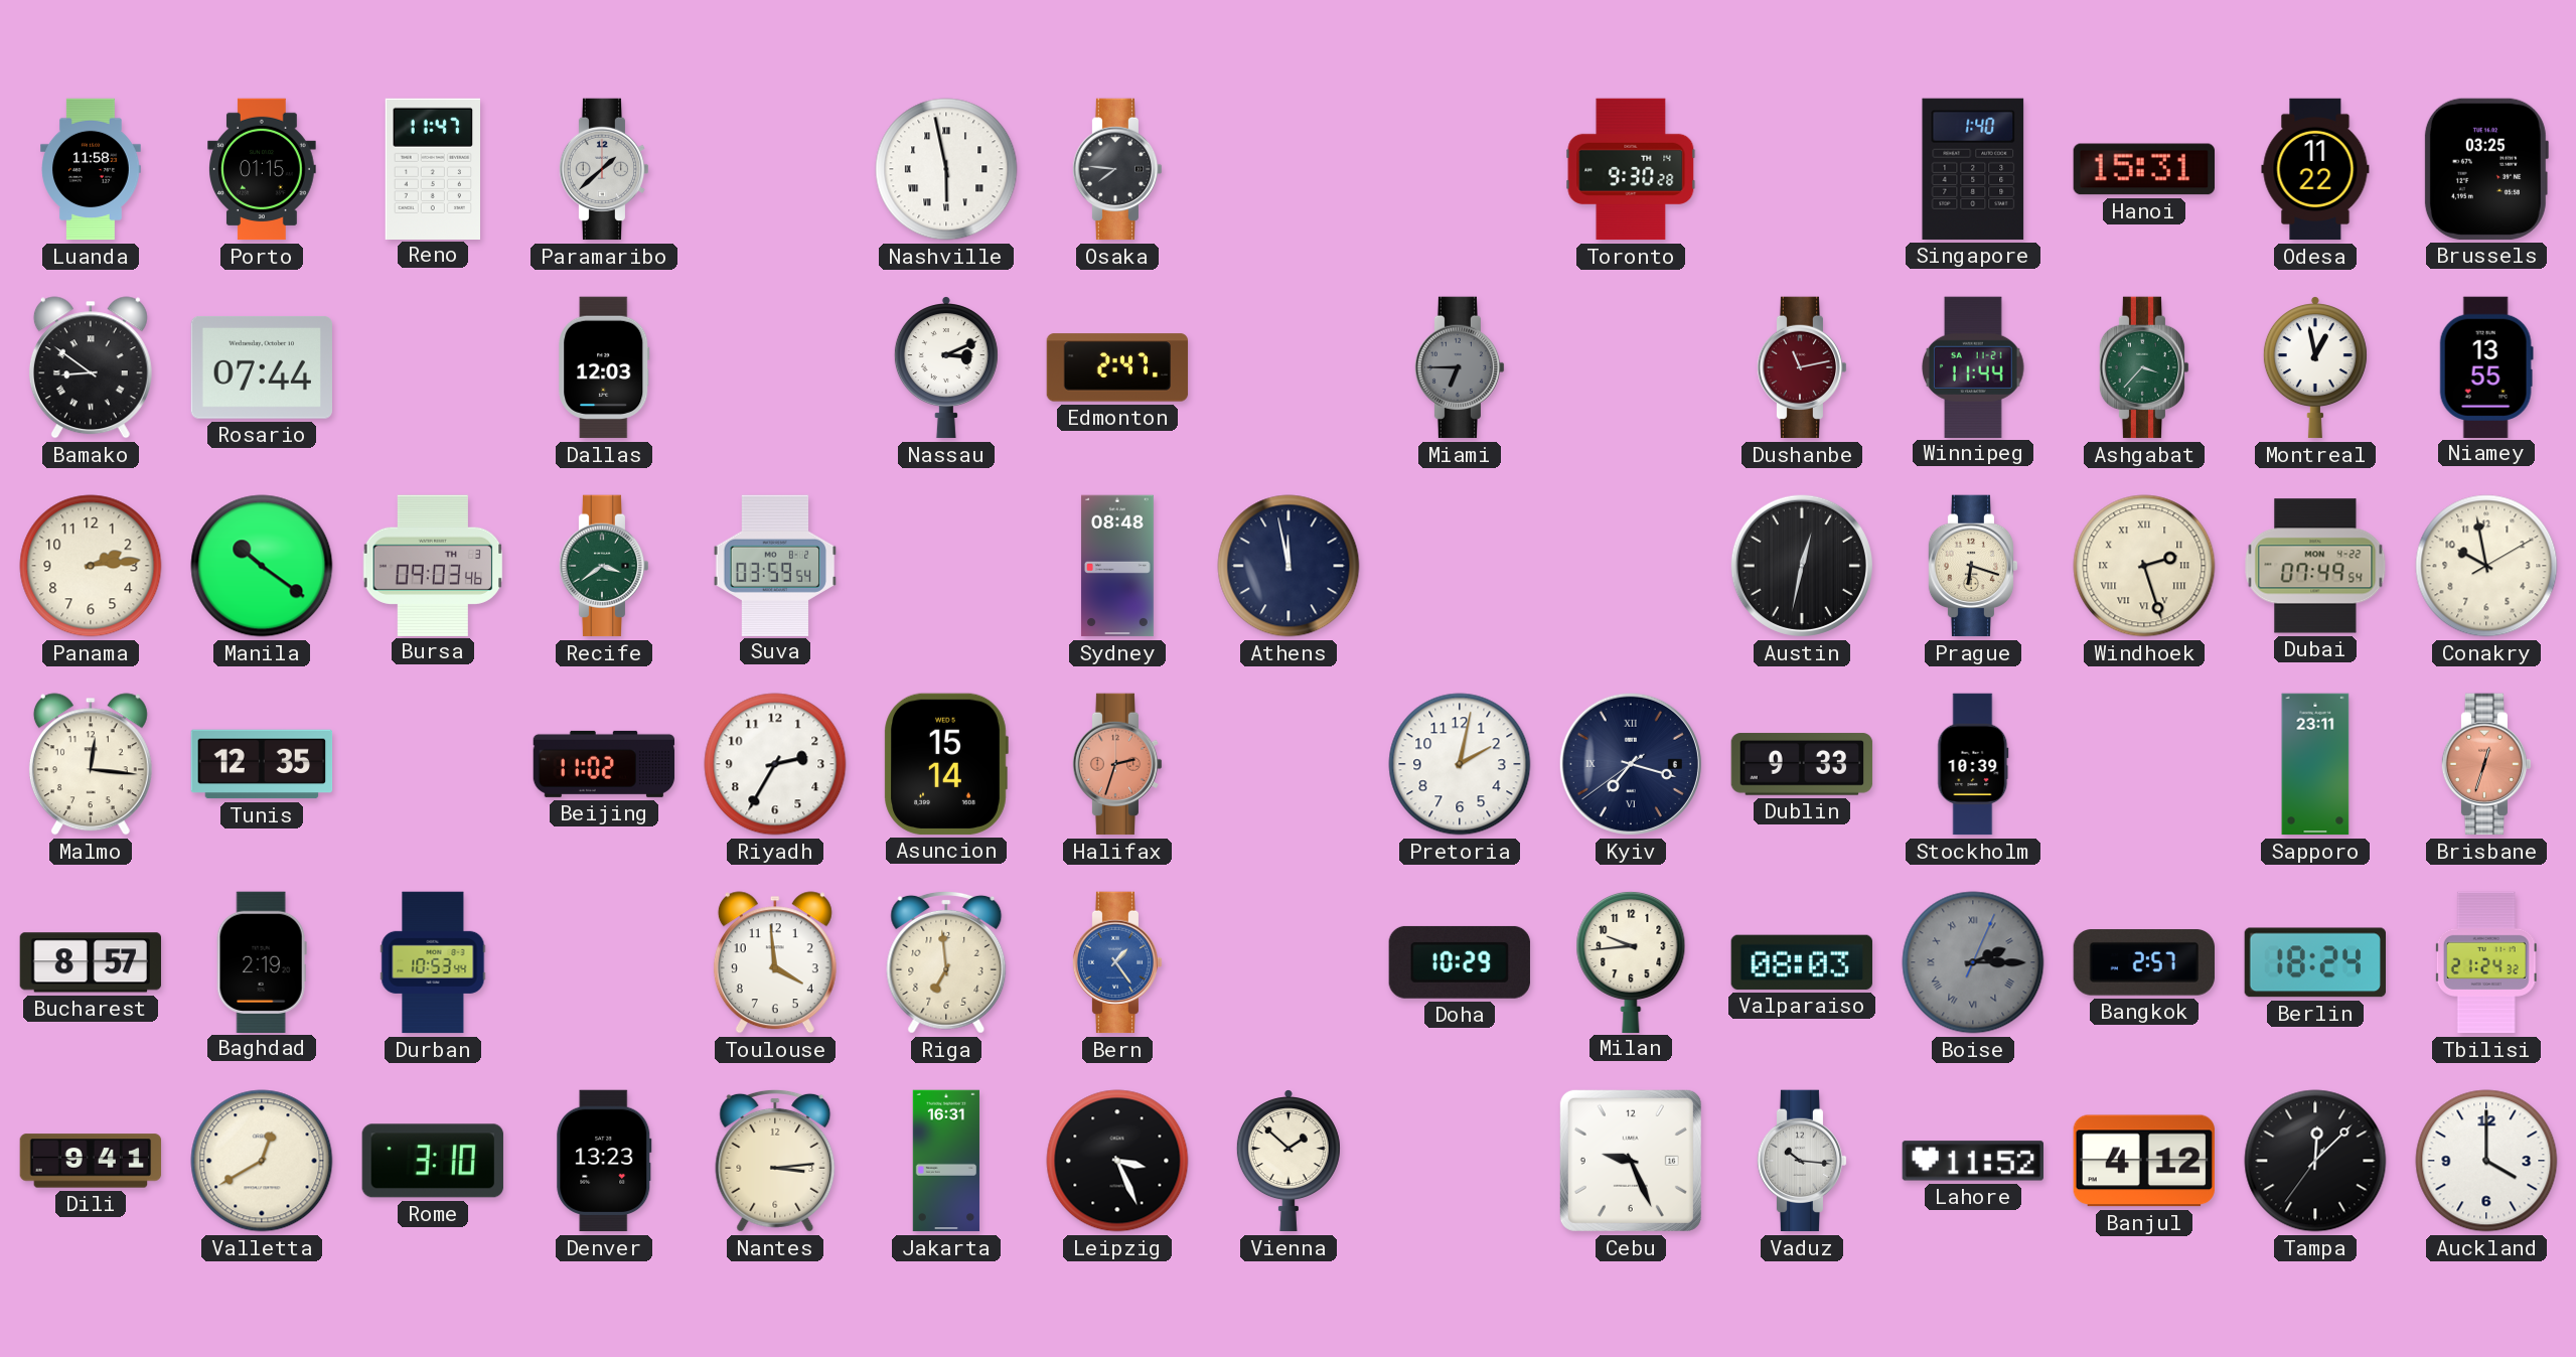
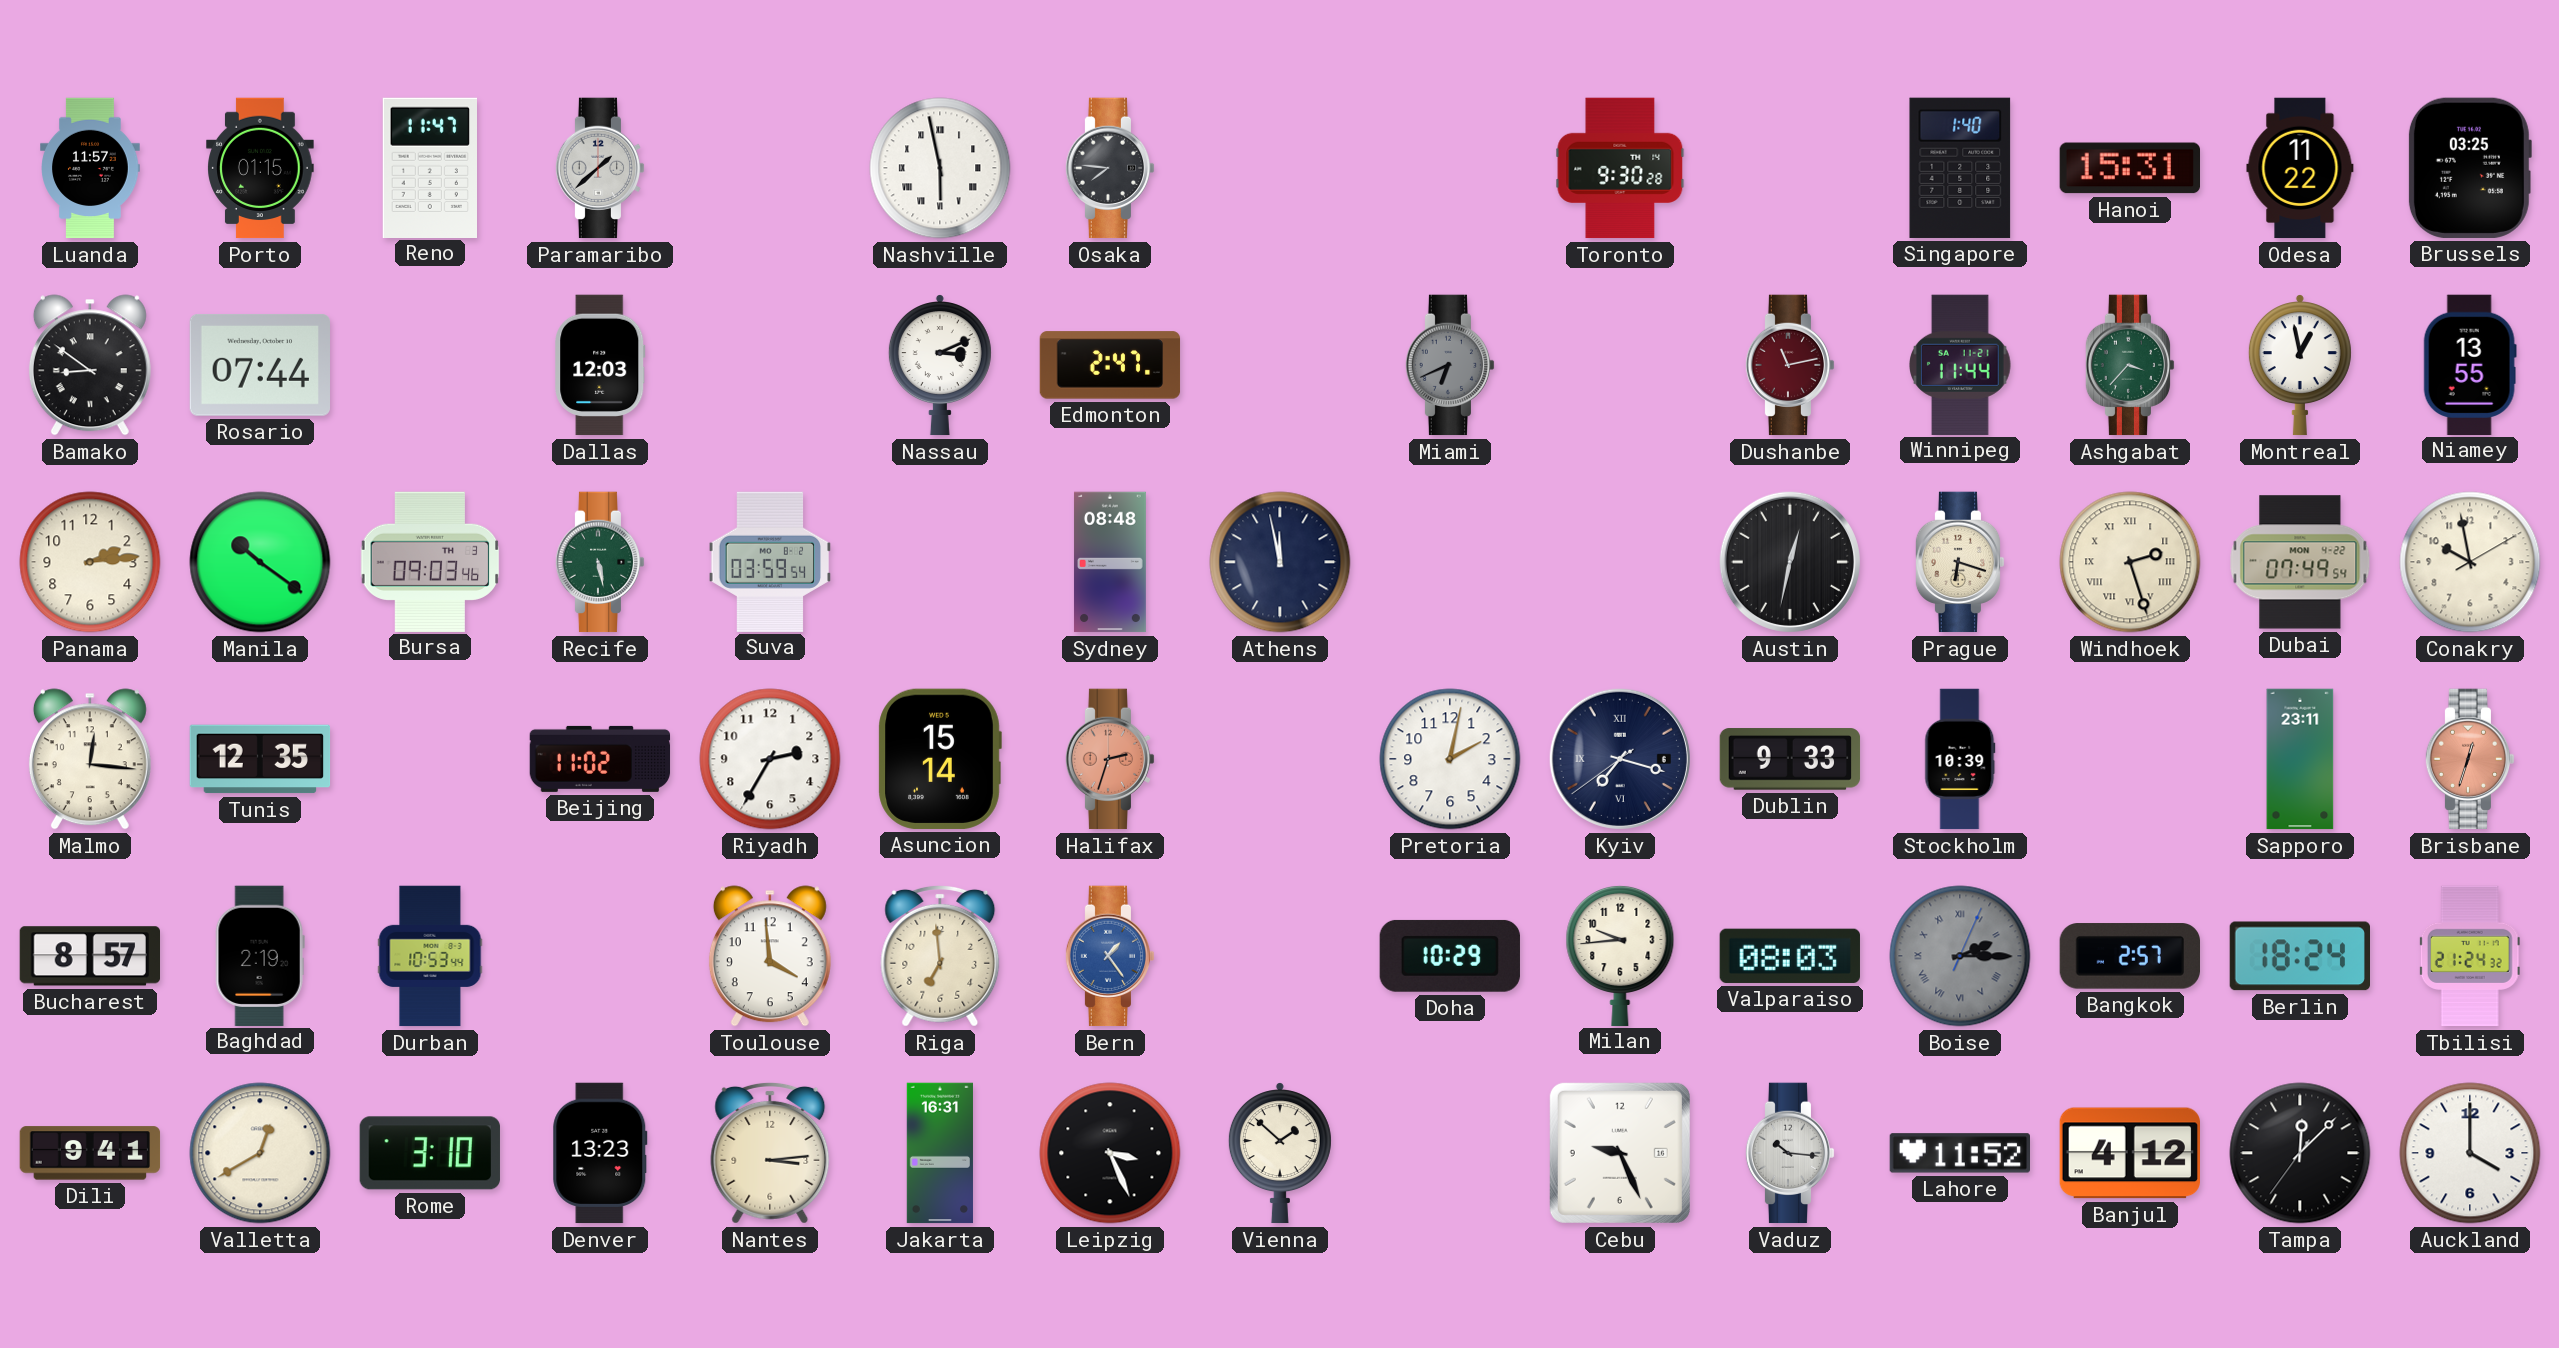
Luanda: 11:58 -> 11:57
Miami: 6:45 -> 6:41
Recife: 3:39 -> 5:28
